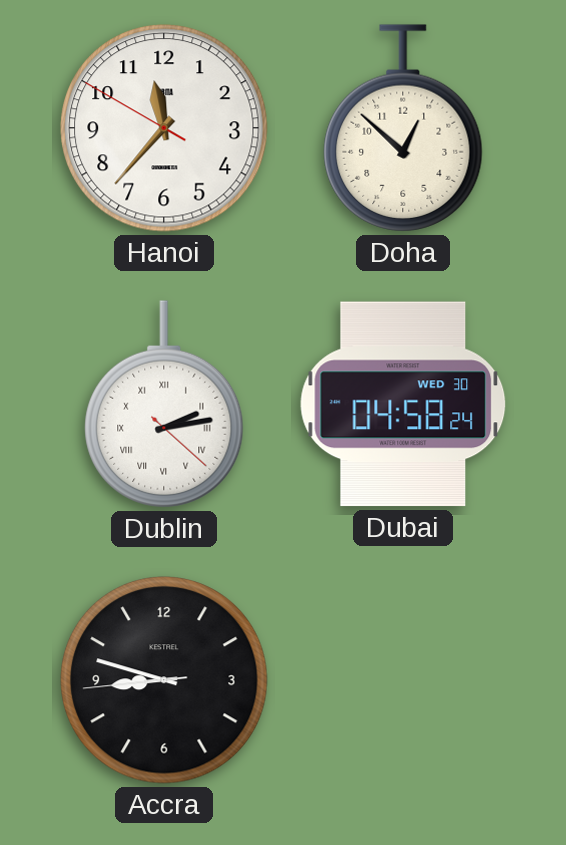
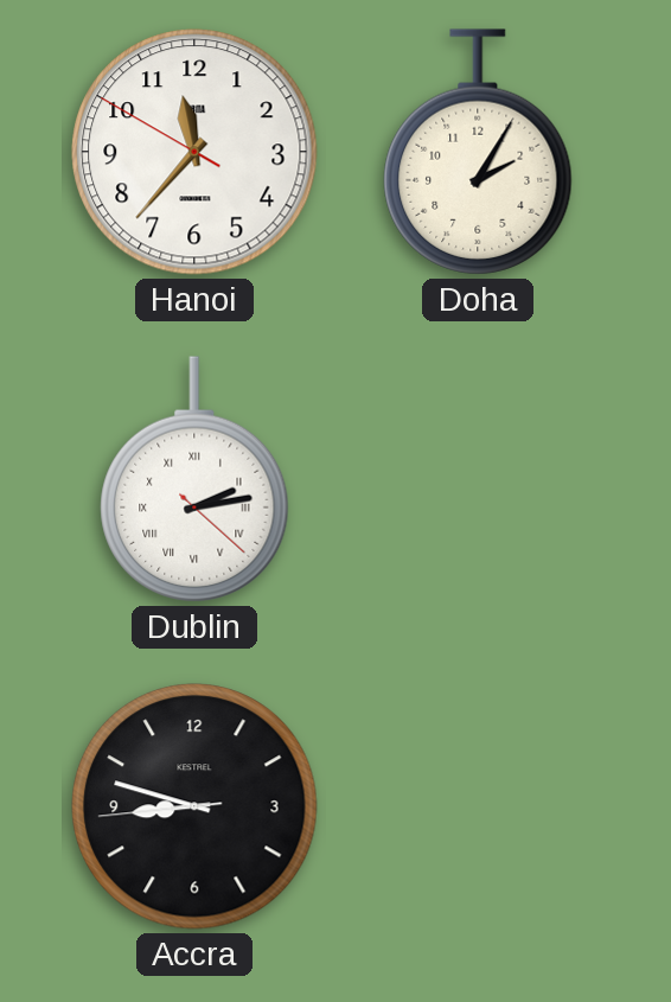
Doha: 12:52 -> 2:05
Dubai: 04:58 -> none
